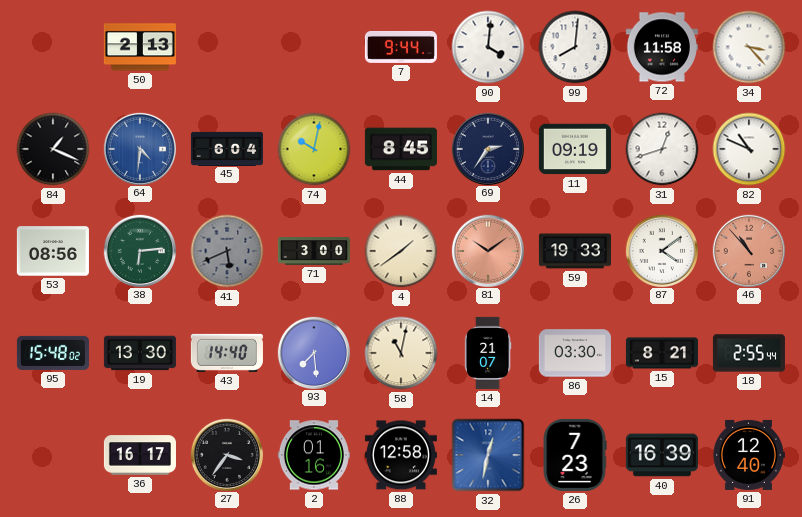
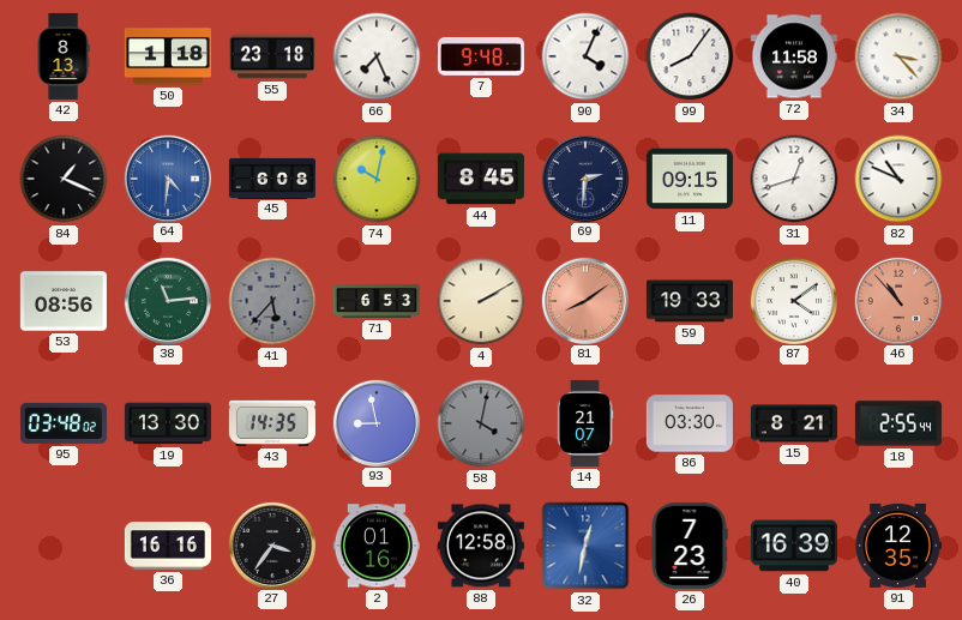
42: none -> 8:13
50: 2:13 -> 1:18
55: none -> 23:18
66: none -> 7:26
7: 9:44 -> 9:48
90: 4:01 -> 4:04
99: 8:01 -> 8:06
45: 6:04 -> 6:08
69: 2:36 -> 2:31
11: 09:19 -> 09:15
38: 6:14 -> 11:14
41: 5:41 -> 5:37
71: 3:00 -> 6:53
4: 1:39 -> 2:10
81: 10:09 -> 8:09
95: 15:48 -> 03:48
43: 14:40 -> 14:35
93: 7:29 -> 8:58
58: 11:02 -> 4:02
58 dial: cream -> grey
36: 16:17 -> 16:16
91: 12:40 -> 12:35
